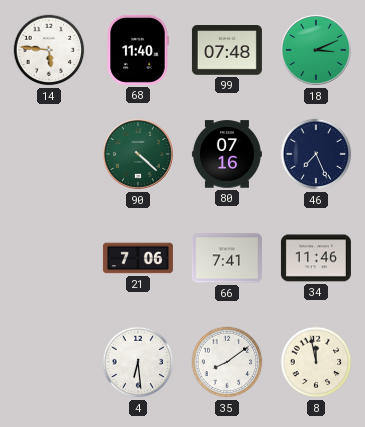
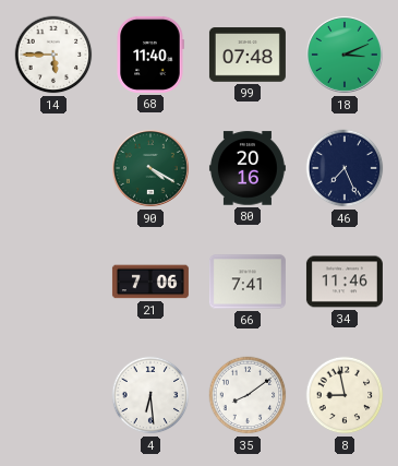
14: 5:46 -> 5:45
90: 4:22 -> 4:20
80: 07:16 -> 20:16
8: 11:58 -> 8:58
